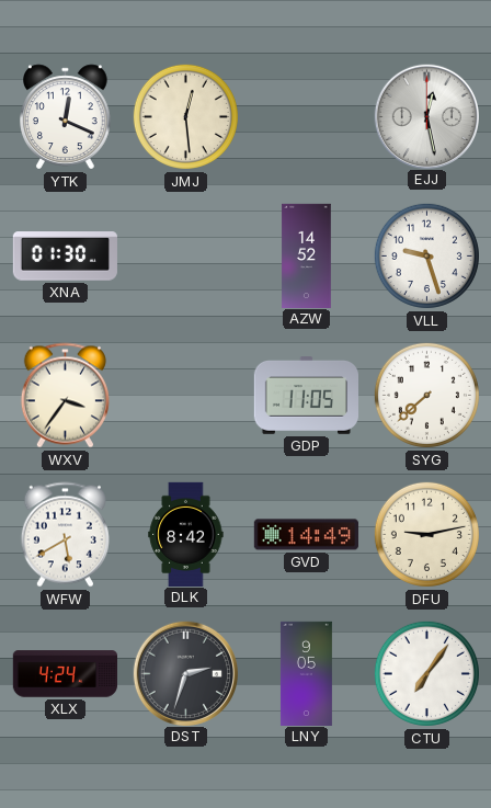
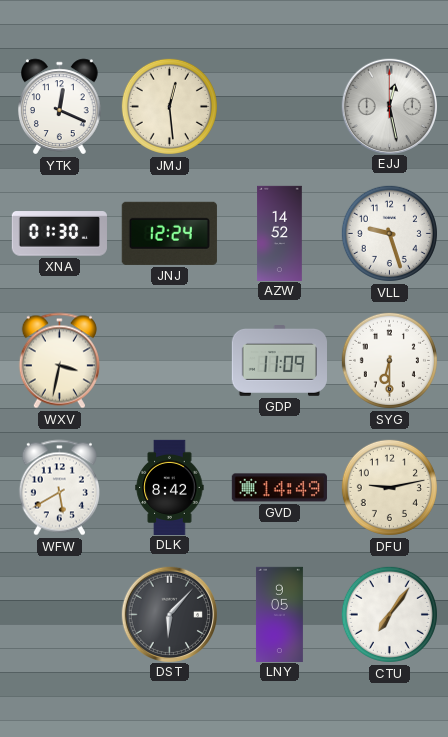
JNJ: none -> 12:24
WXV: 3:36 -> 3:32
GDP: 11:05 -> 11:09
SYG: 7:38 -> 6:30
XLX: 4:24 -> none
DST: 2:33 -> 6:07
